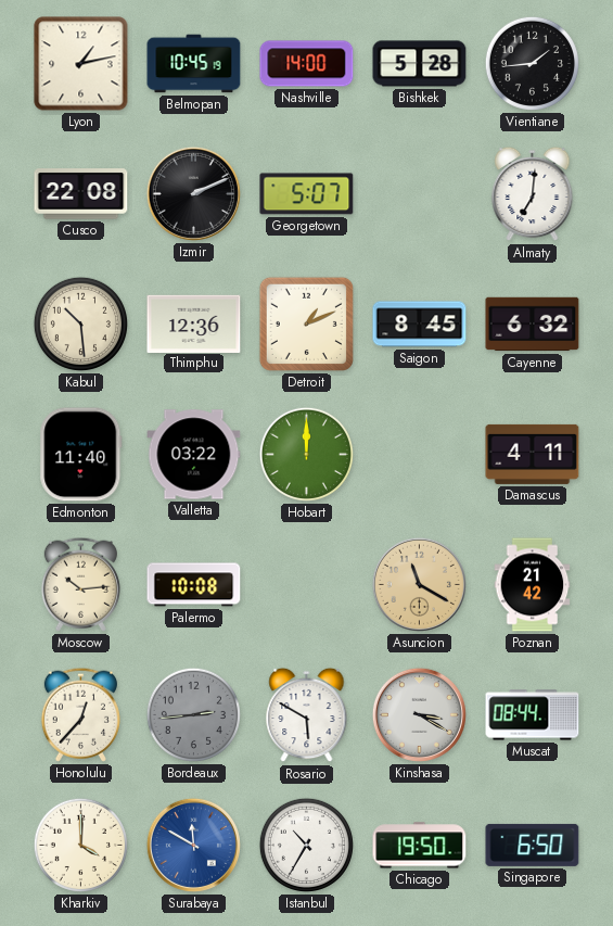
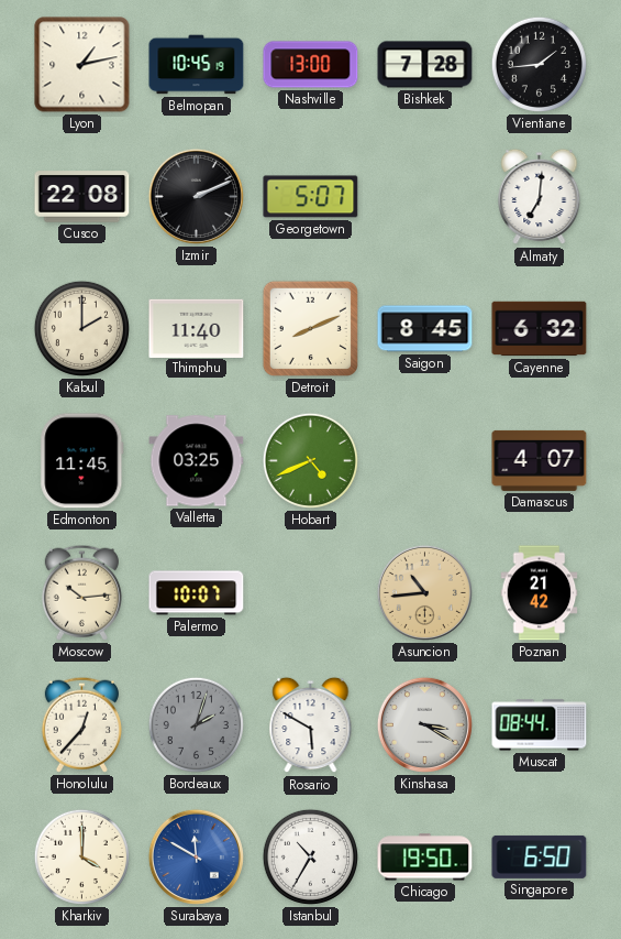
Nashville: 14:00 -> 13:00
Bishkek: 5:28 -> 7:28
Kabul: 10:29 -> 2:00
Thimphu: 12:36 -> 11:40
Detroit: 1:11 -> 8:11
Edmonton: 11:40 -> 11:45
Valletta: 03:22 -> 03:25
Hobart: 12:00 -> 4:41
Damascus: 4:11 -> 4:07
Palermo: 10:08 -> 10:07
Asuncion: 11:20 -> 10:44
Bordeaux: 2:44 -> 2:03
